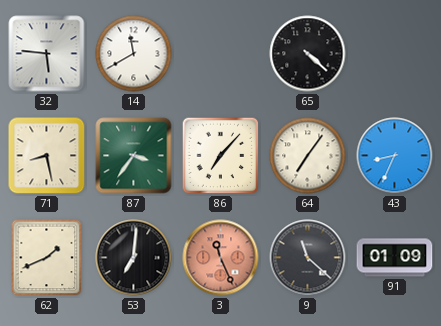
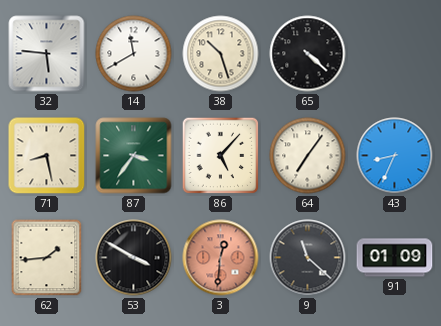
38: none -> 10:27
86: 7:07 -> 5:07
62: 1:41 -> 1:44
53: 7:01 -> 3:50
3: 11:26 -> 12:31
